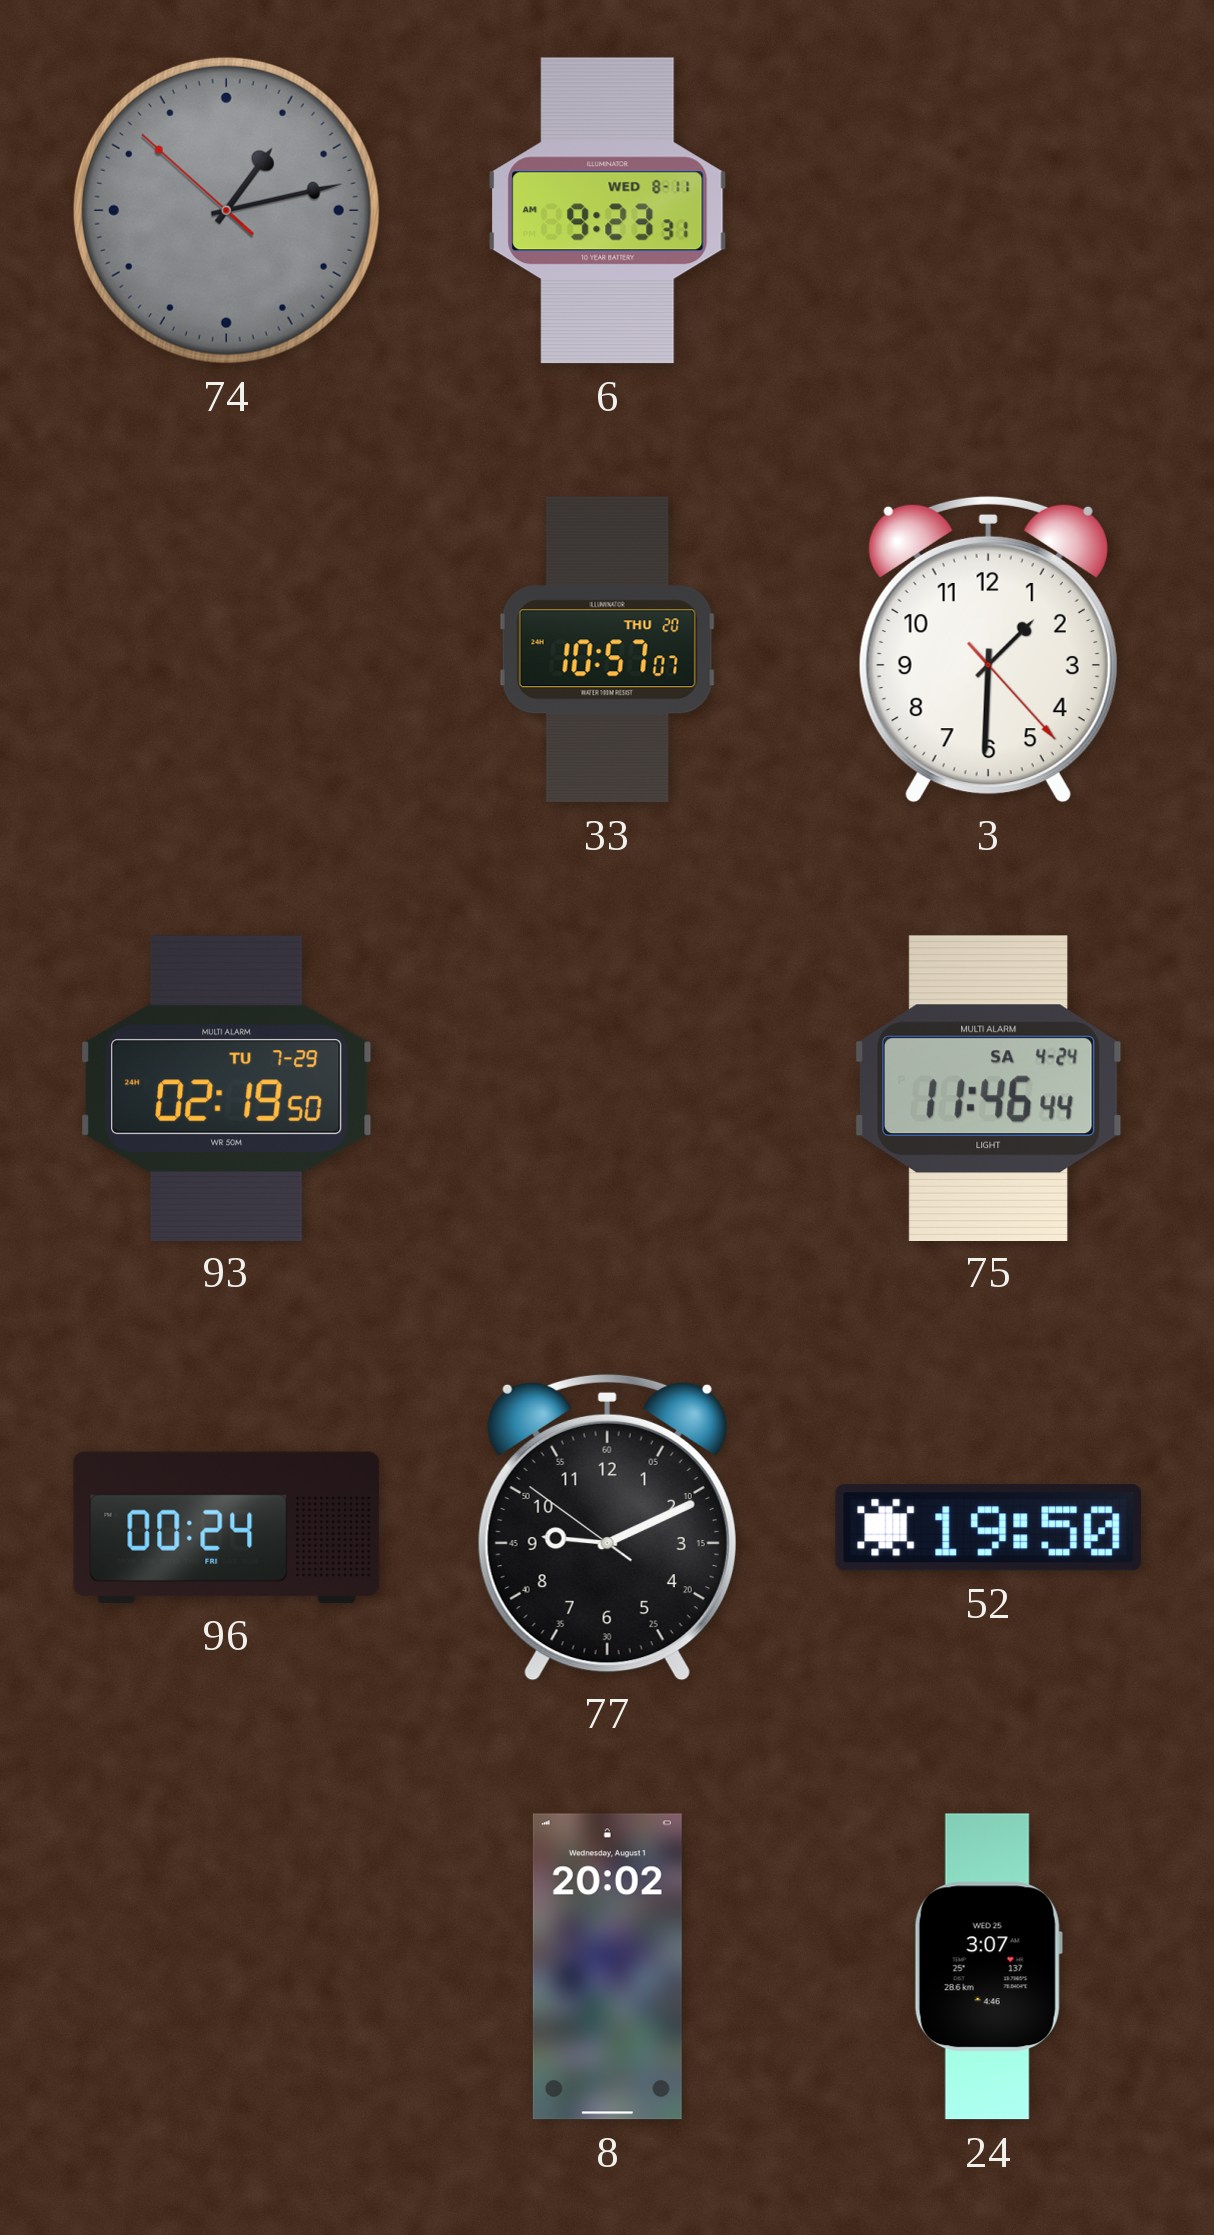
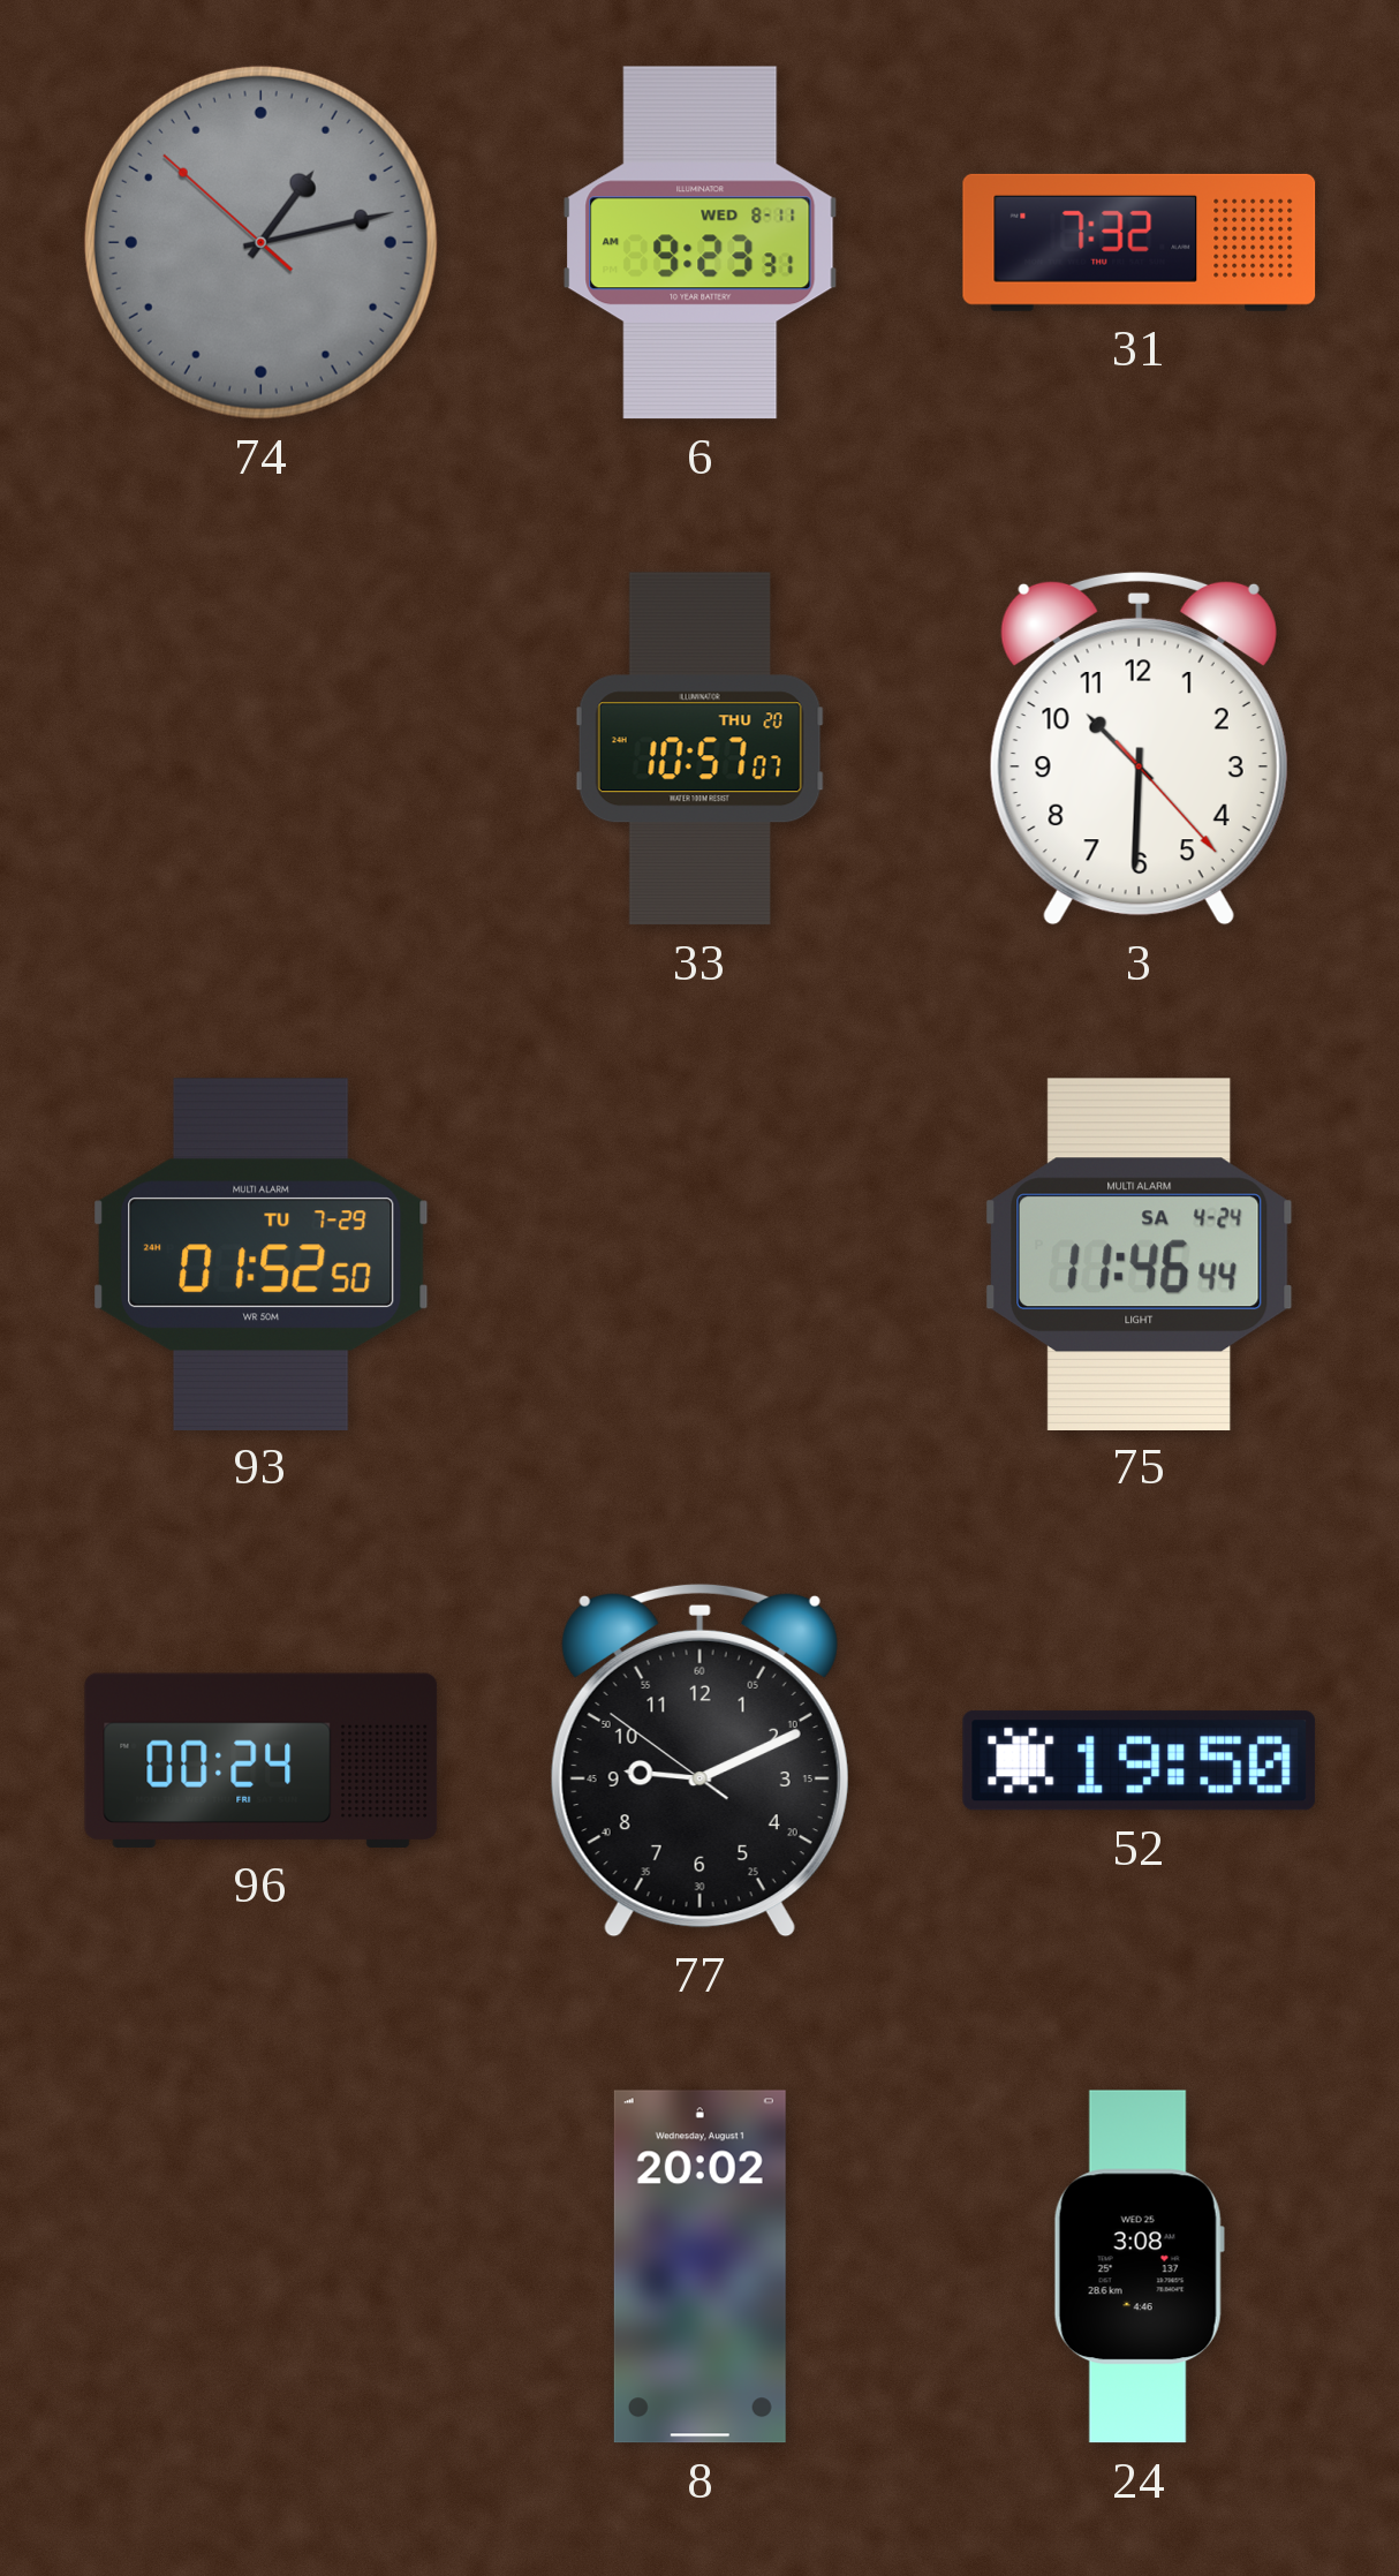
31: none -> 7:32
3: 1:30 -> 10:30
93: 02:19 -> 01:52
24: 3:07 -> 3:08
